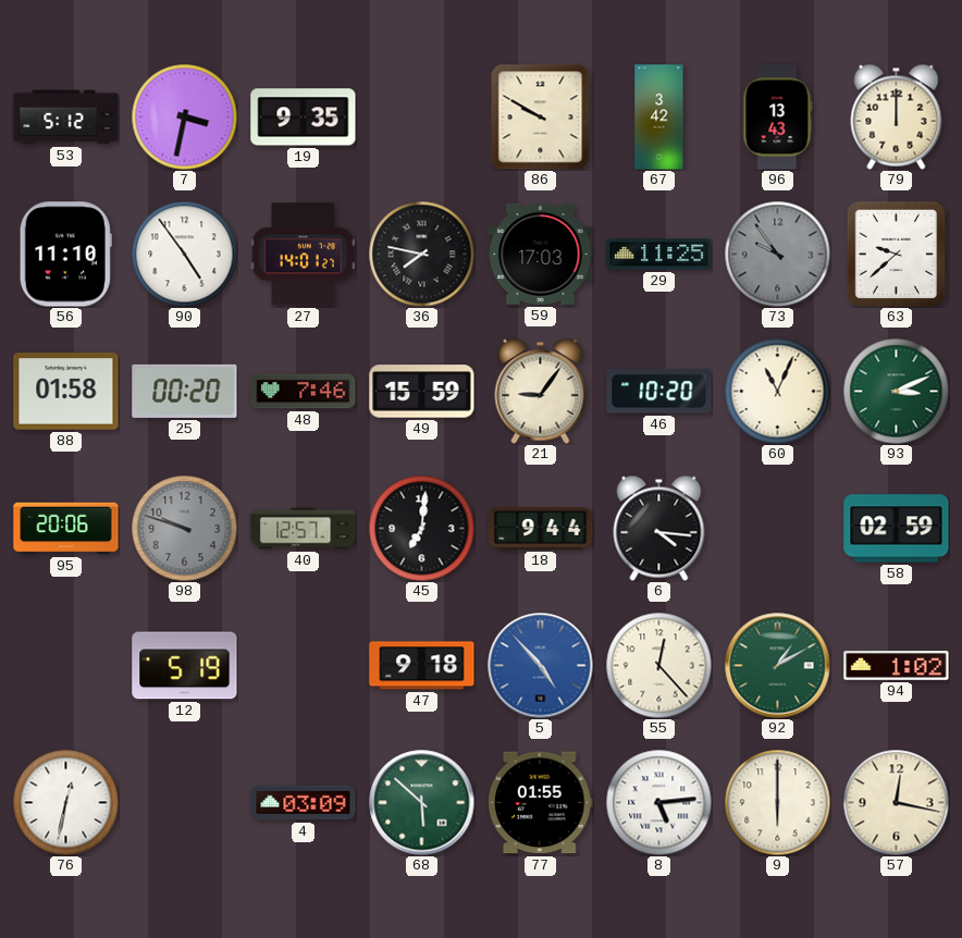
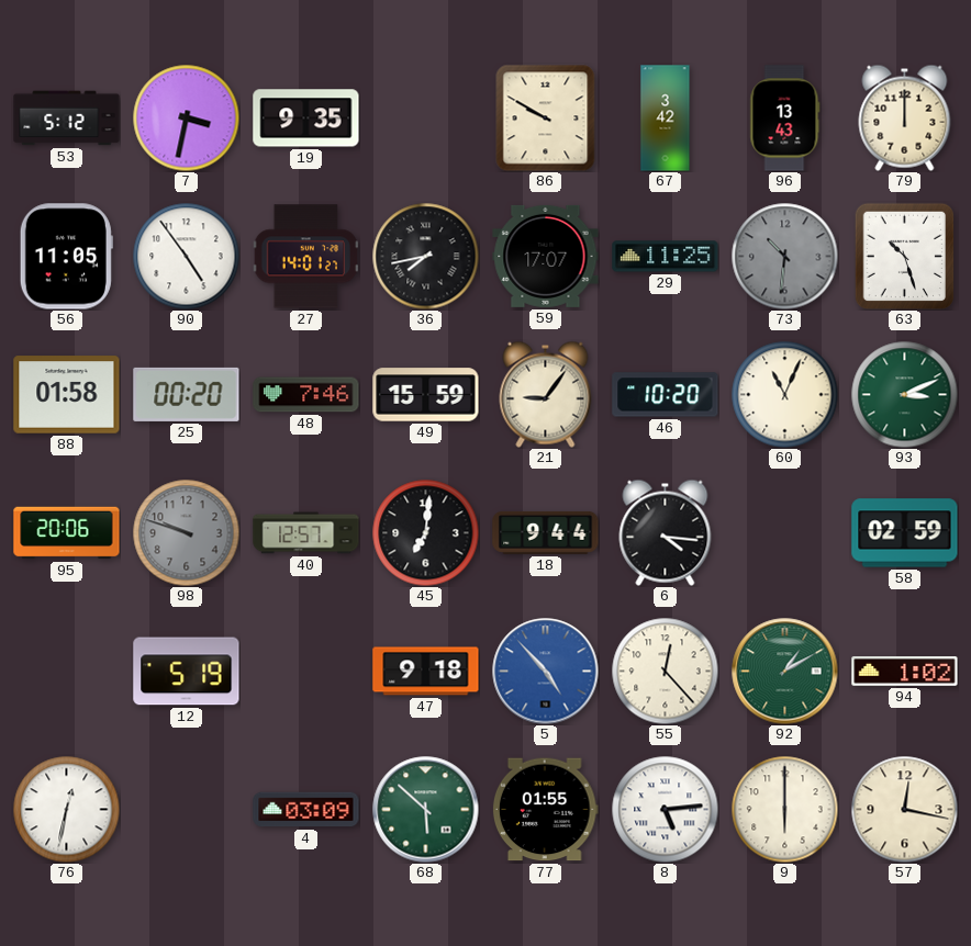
56: 11:10 -> 11:05
36: 7:47 -> 7:43
59: 17:03 -> 17:07
73: 9:54 -> 10:31
63: 9:38 -> 10:27
